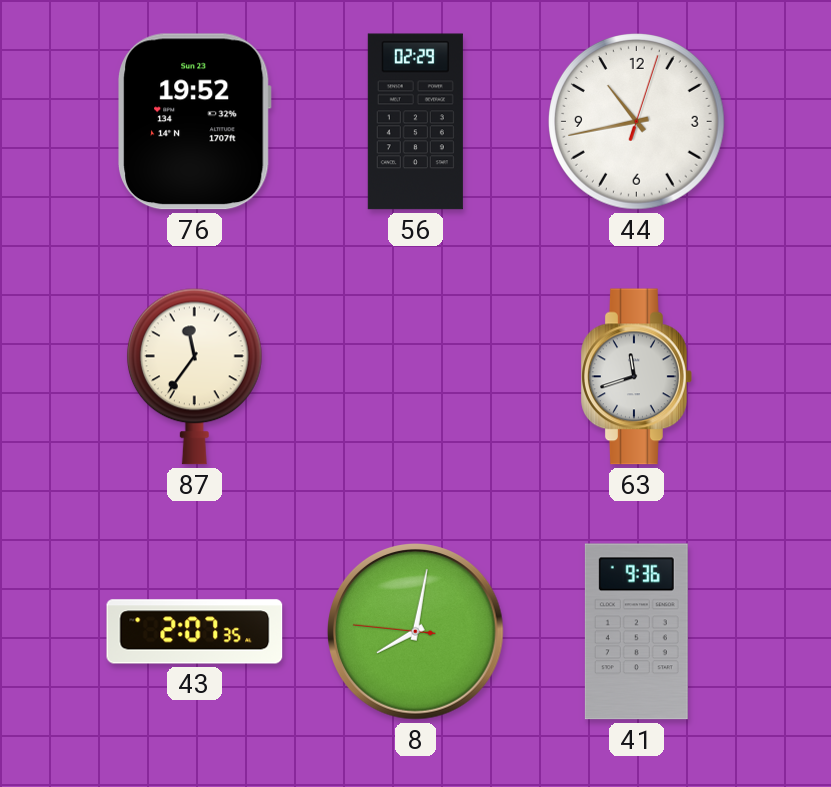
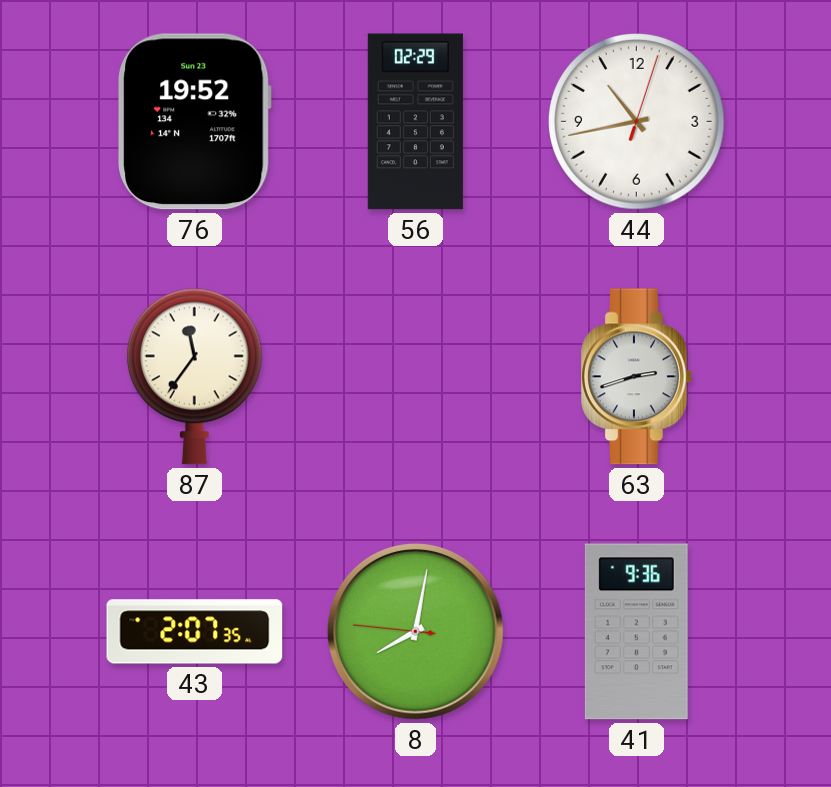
63: 11:42 -> 2:42
